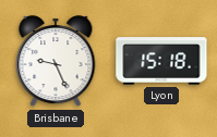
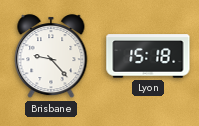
Brisbane: 9:26 -> 9:23
